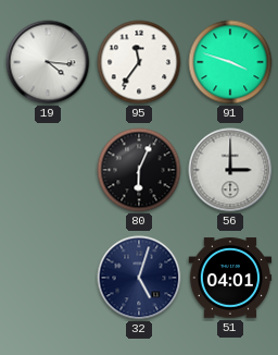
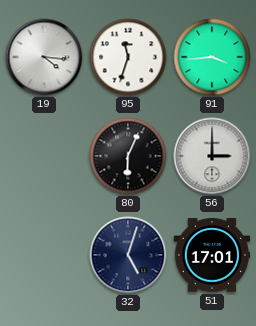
95: 11:36 -> 11:33
91: 3:48 -> 3:44
51: 04:01 -> 17:01
